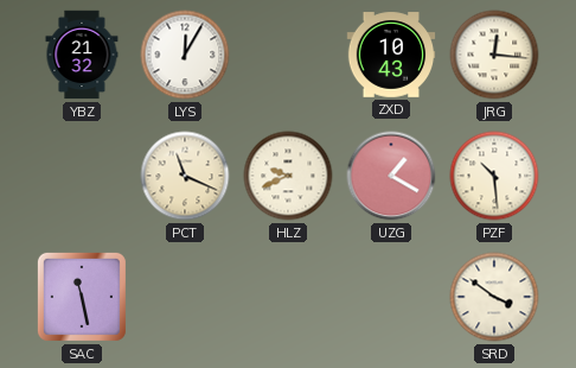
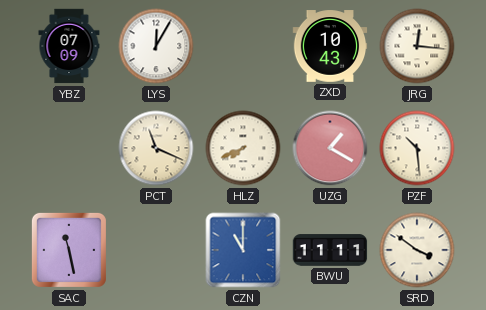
YBZ: 21:32 -> 07:09
HLZ: 9:41 -> 7:41
CZN: none -> 11:00
BWU: none -> 11:11
